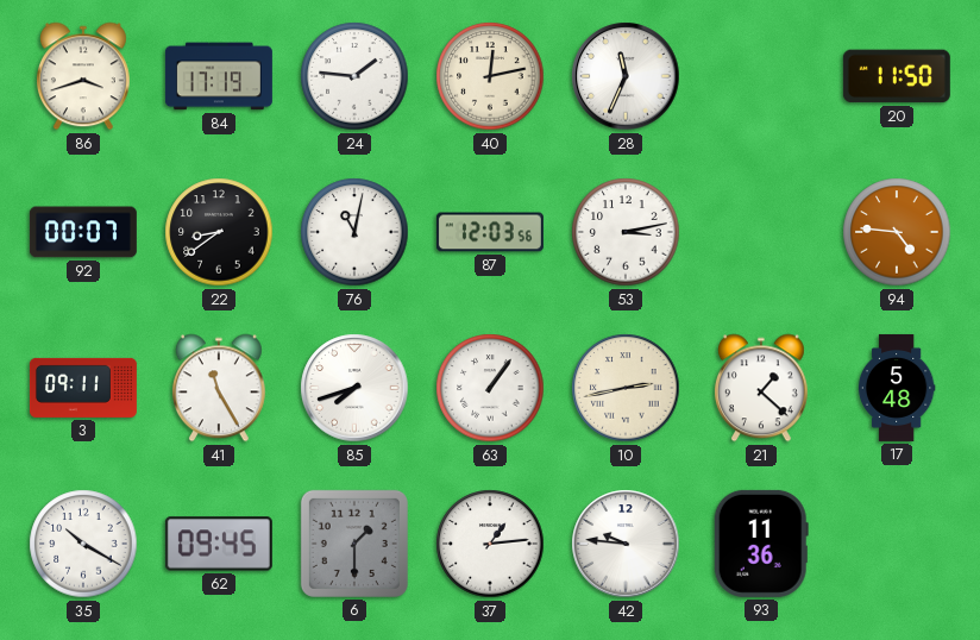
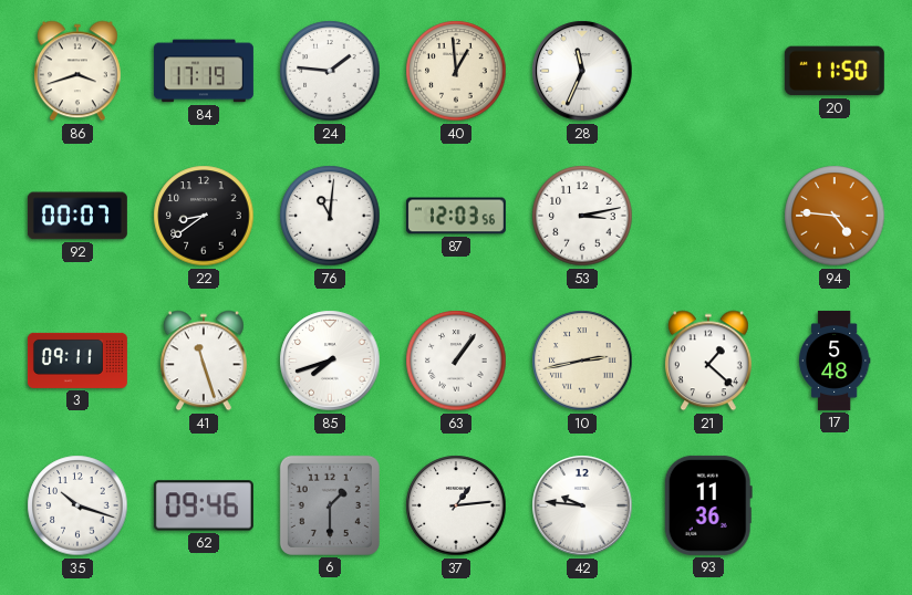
40: 12:13 -> 12:59
76: 11:02 -> 11:01
41: 11:25 -> 11:27
35: 10:20 -> 10:18
62: 09:45 -> 09:46
